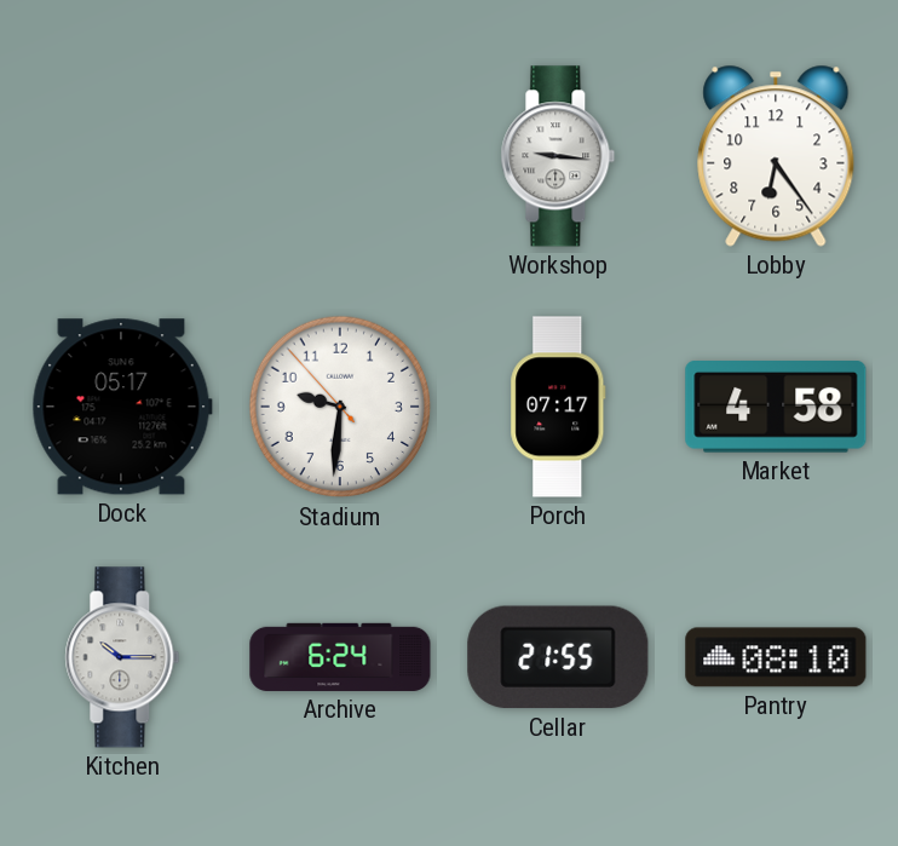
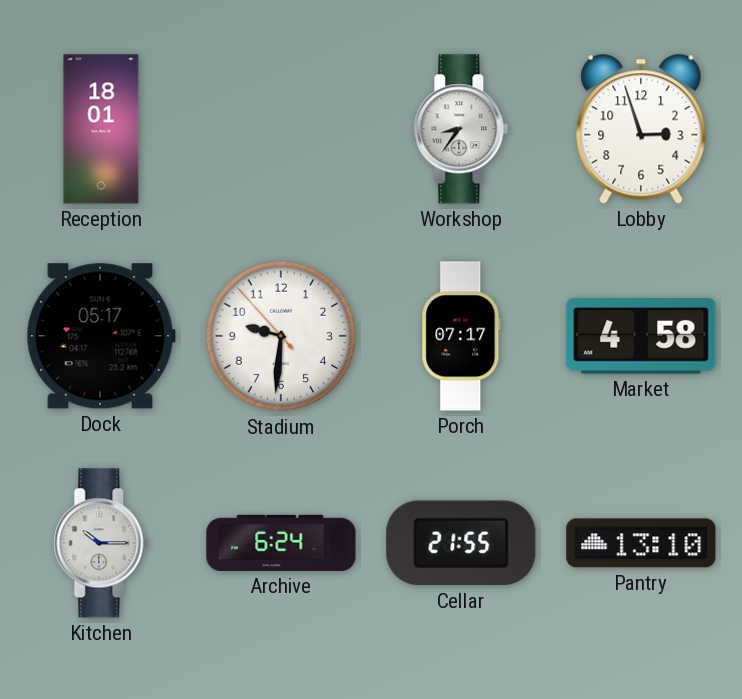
Reception: none -> 18:01
Workshop: 9:16 -> 8:36
Lobby: 6:24 -> 2:57
Pantry: 08:10 -> 13:10
